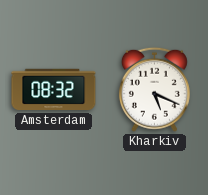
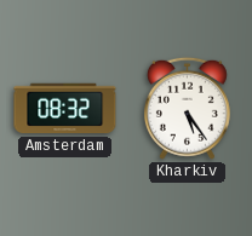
Kharkiv: 5:19 -> 5:24
